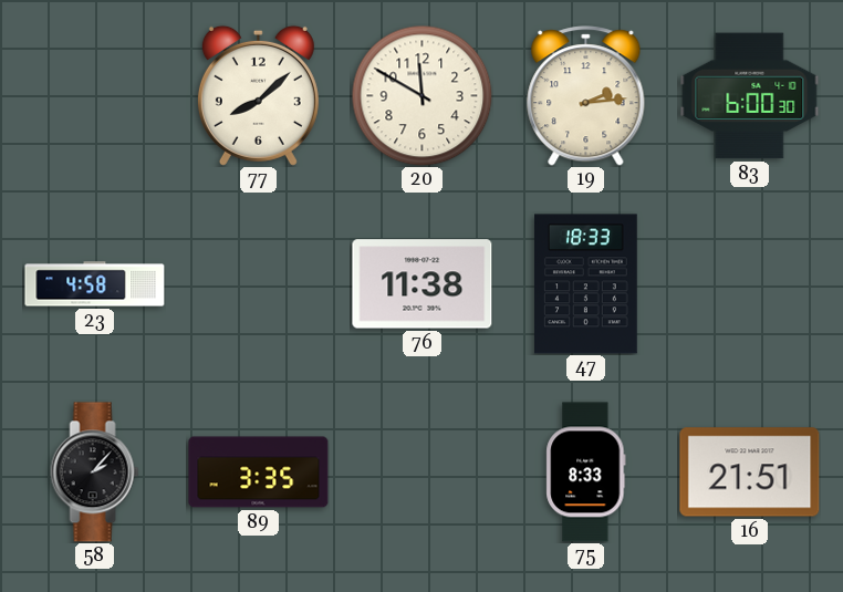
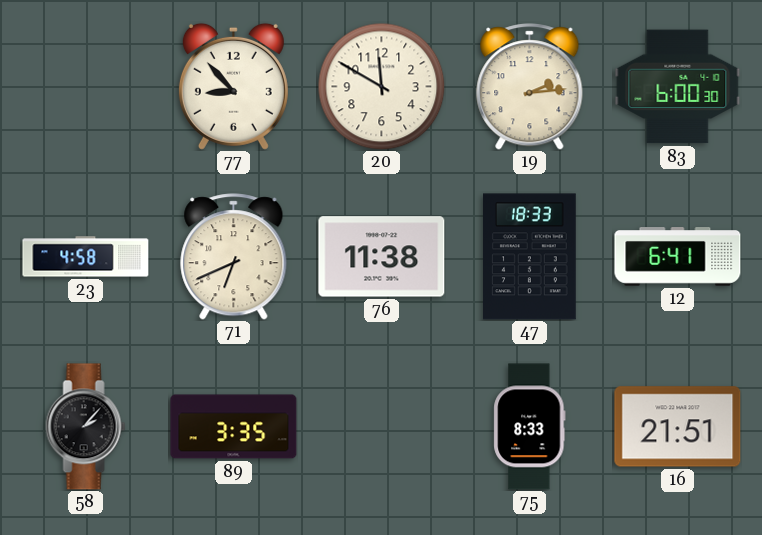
77: 8:08 -> 8:53
71: none -> 6:41
12: none -> 6:41
